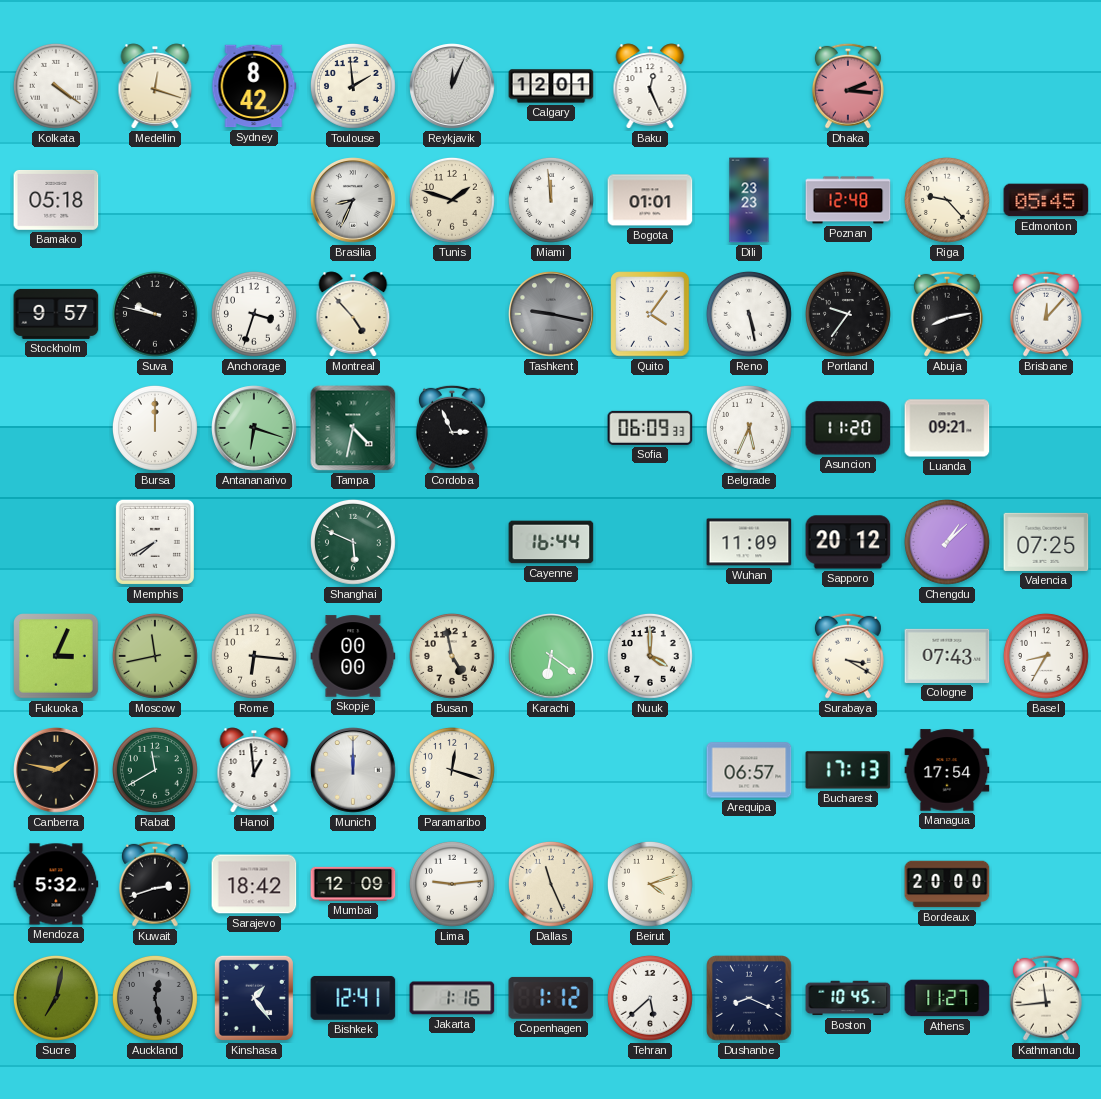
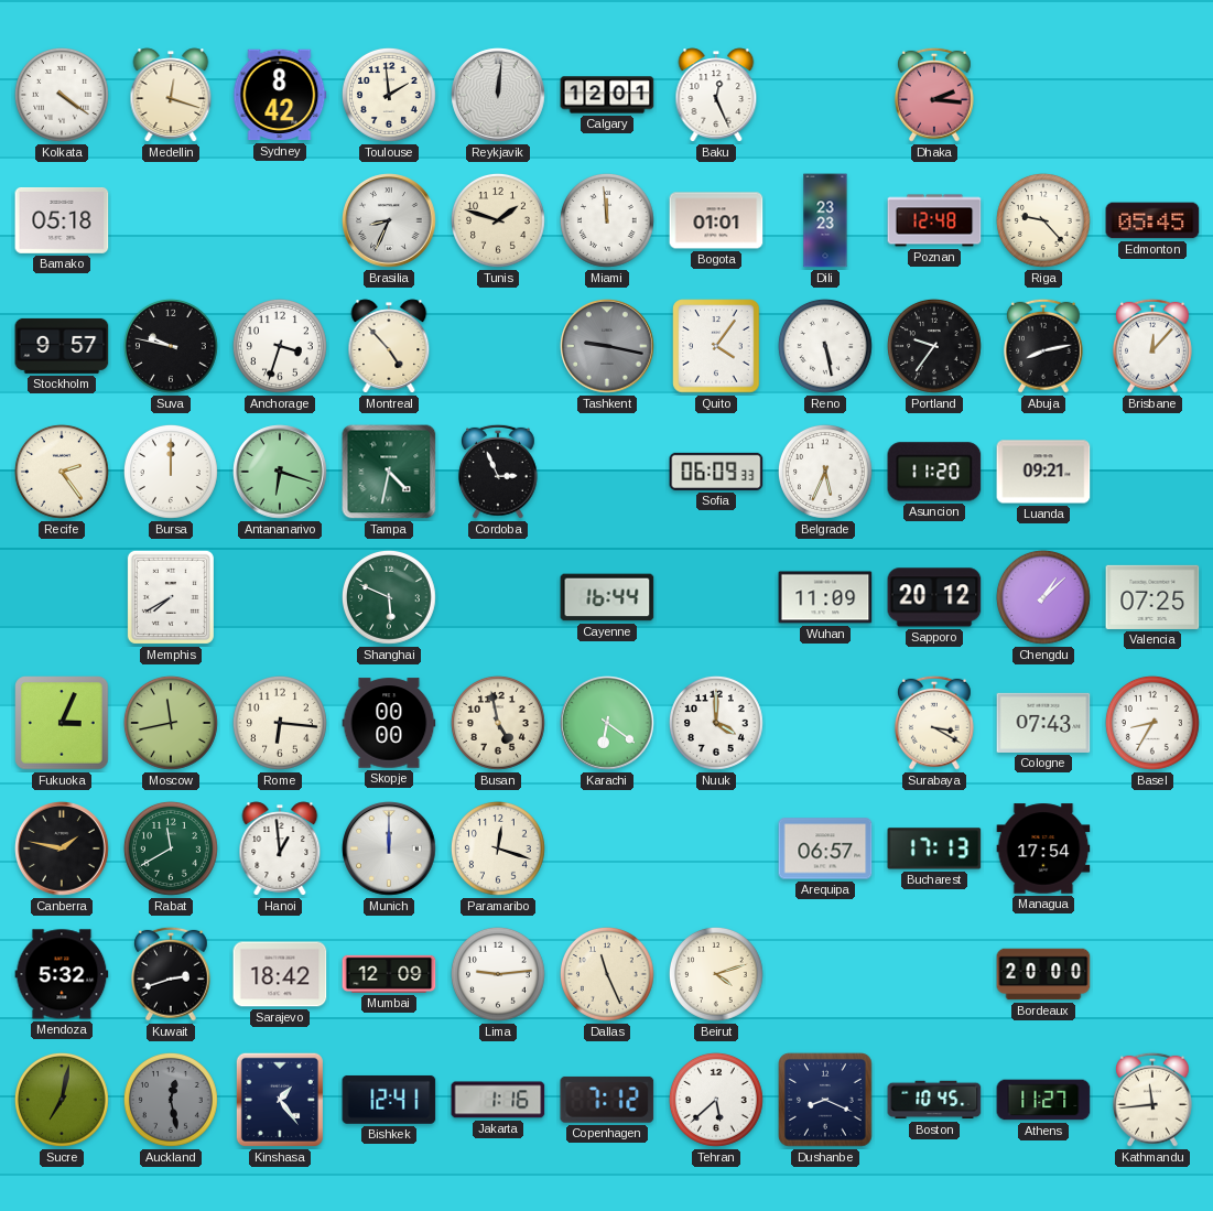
Reykjavik: 12:04 -> 12:01
Recife: none -> 2:24
Copenhagen: 1:12 -> 7:12
